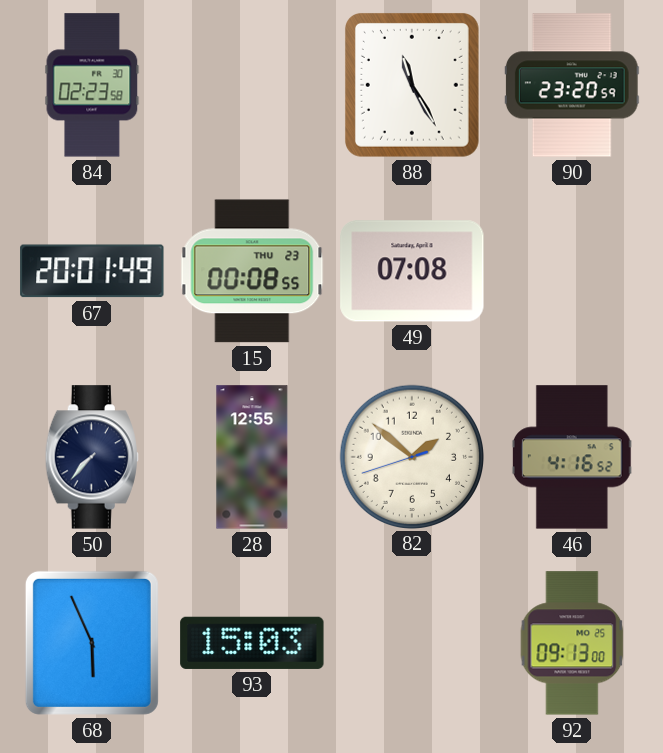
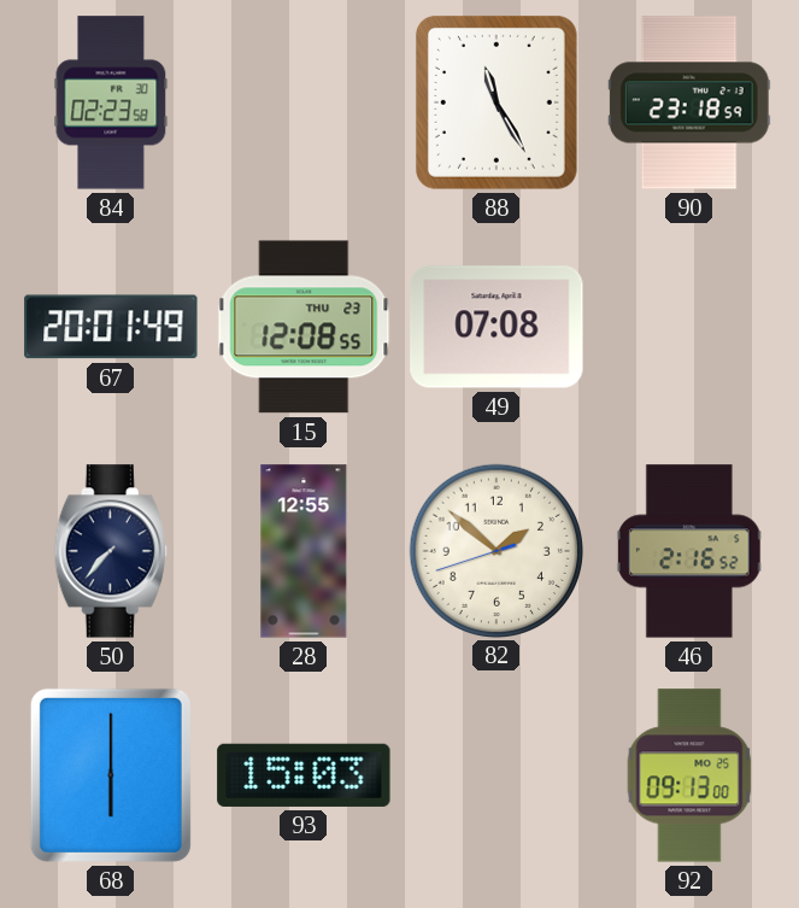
90: 23:20 -> 23:18
15: 00:08 -> 12:08
46: 4:16 -> 2:16
68: 5:56 -> 6:00
